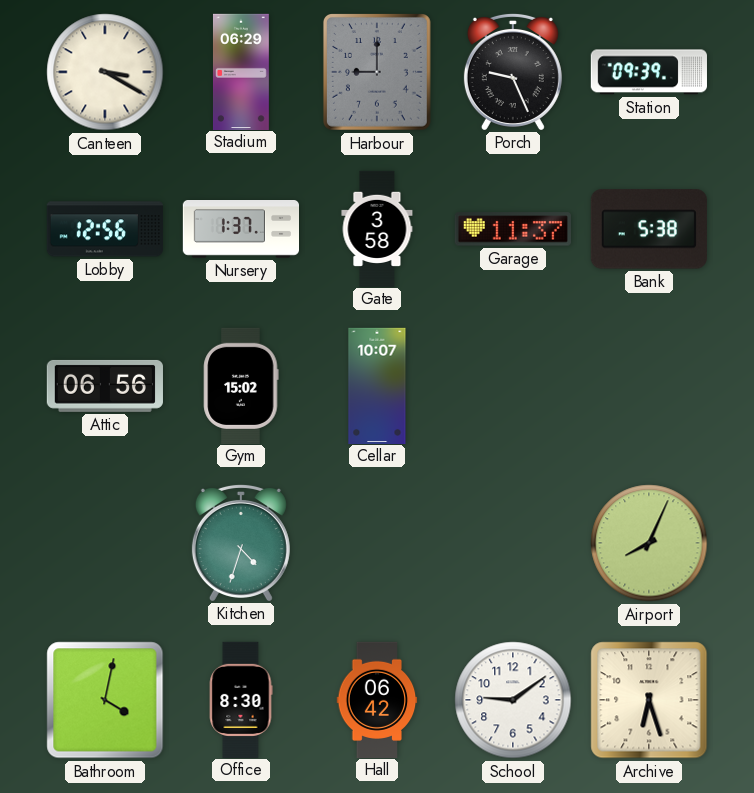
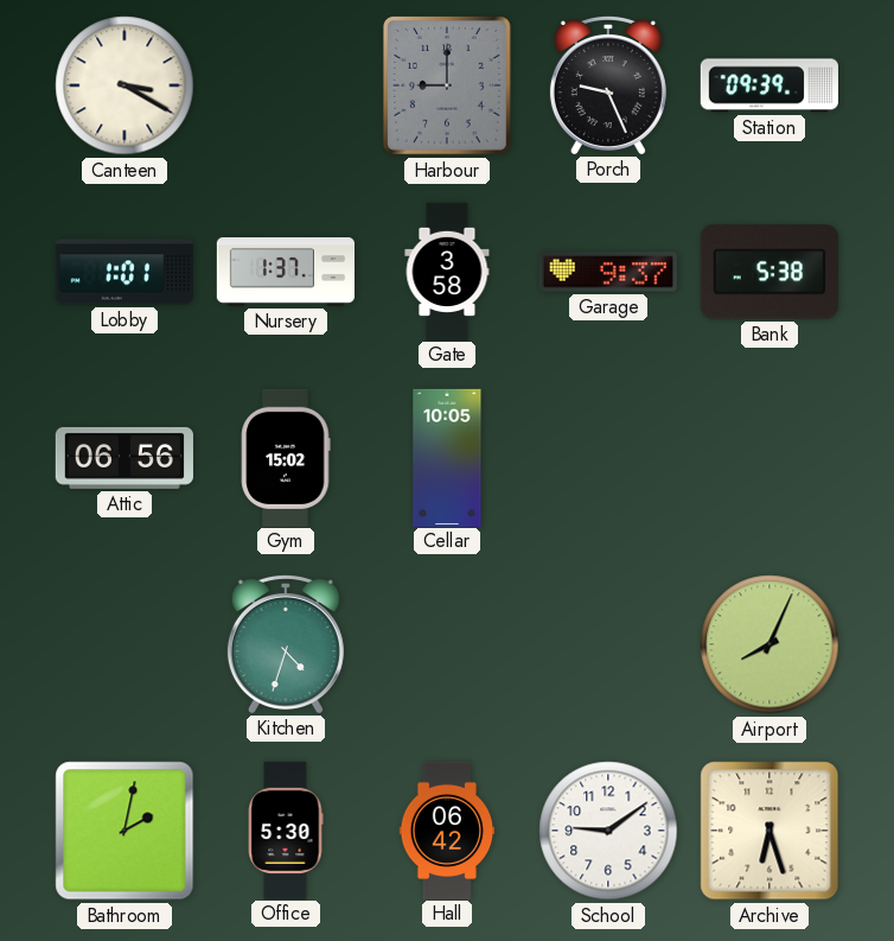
Stadium: 06:29 -> none
Lobby: 12:56 -> 1:01
Garage: 11:37 -> 9:37
Cellar: 10:07 -> 10:05
Bathroom: 4:02 -> 2:02
Office: 8:30 -> 5:30
